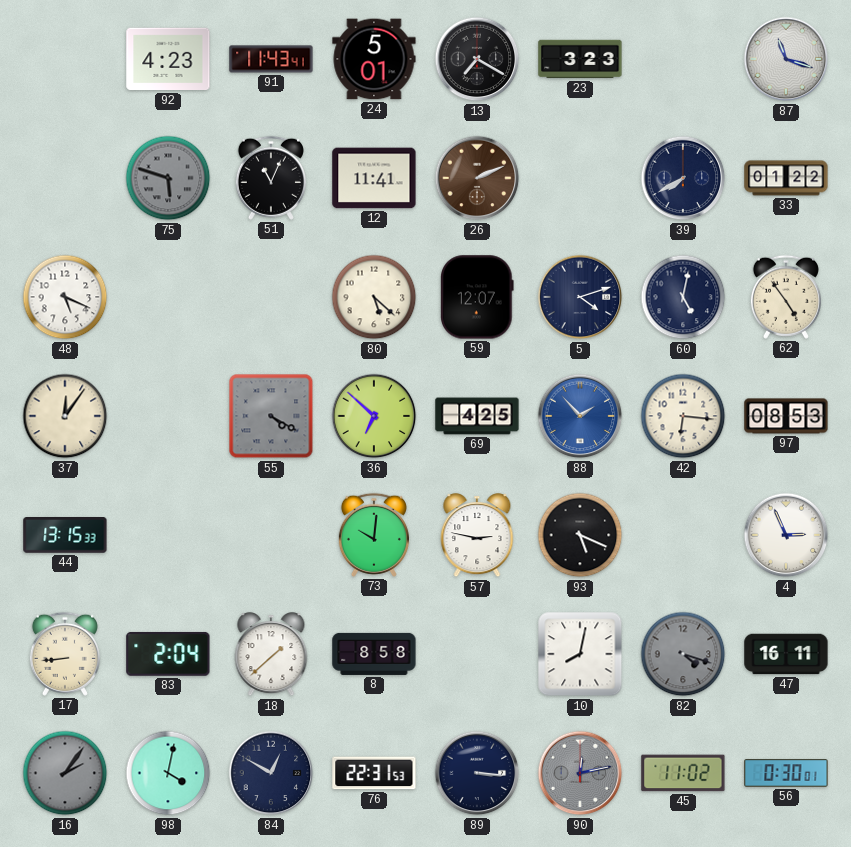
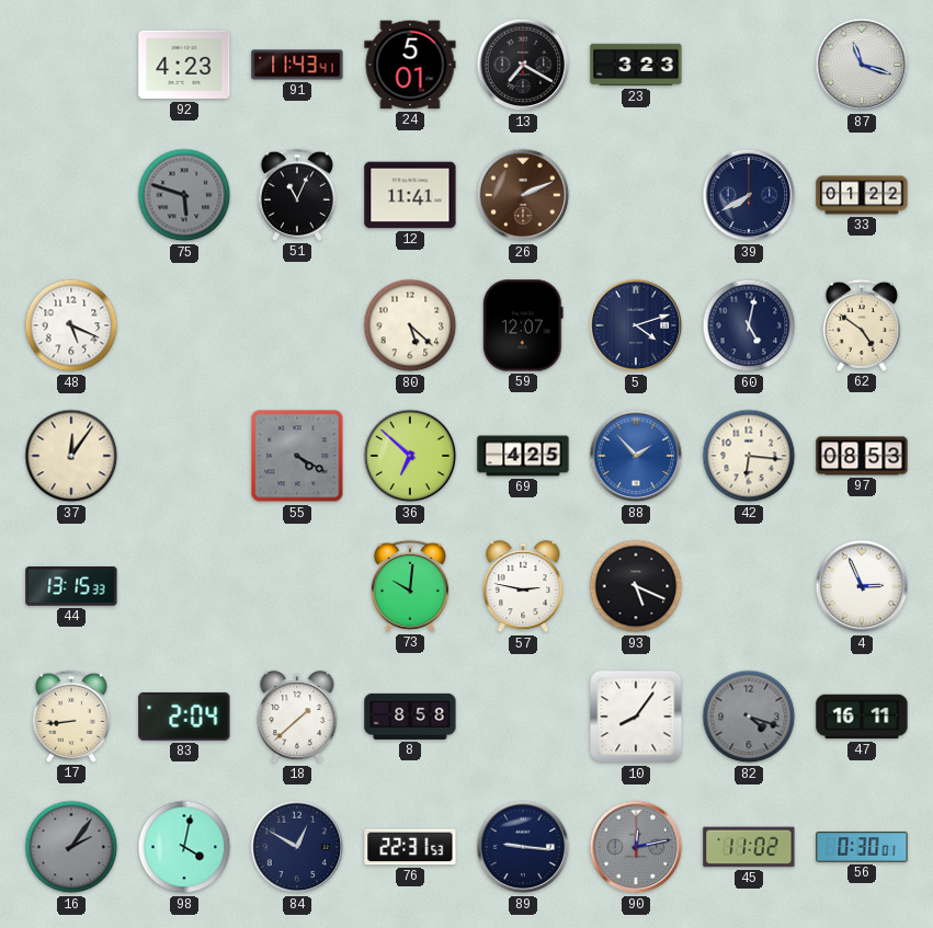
62: 4:54 -> 4:51
10: 8:02 -> 8:06
89: 3:16 -> 9:16
